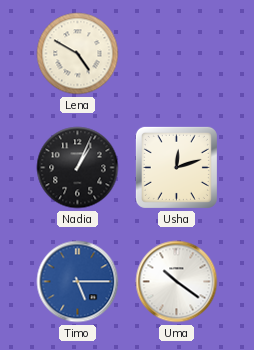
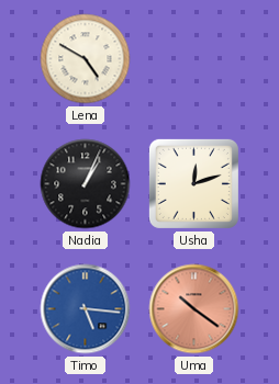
Timo: 5:15 -> 5:16
Uma dial: white -> salmon
